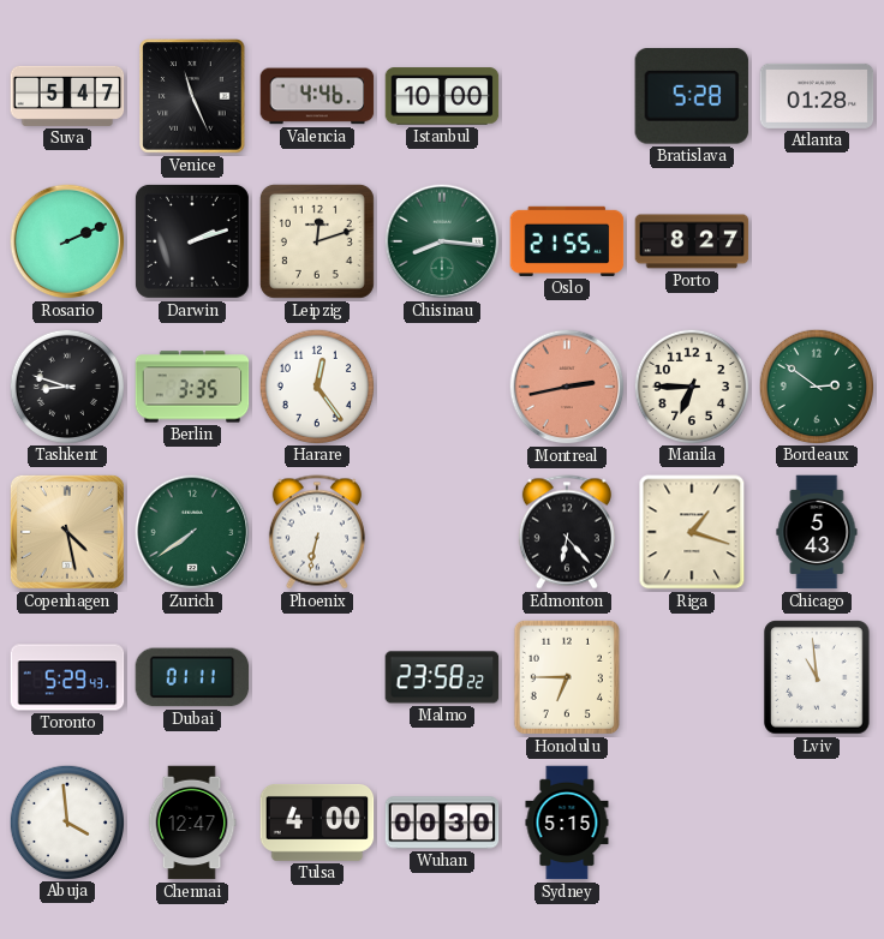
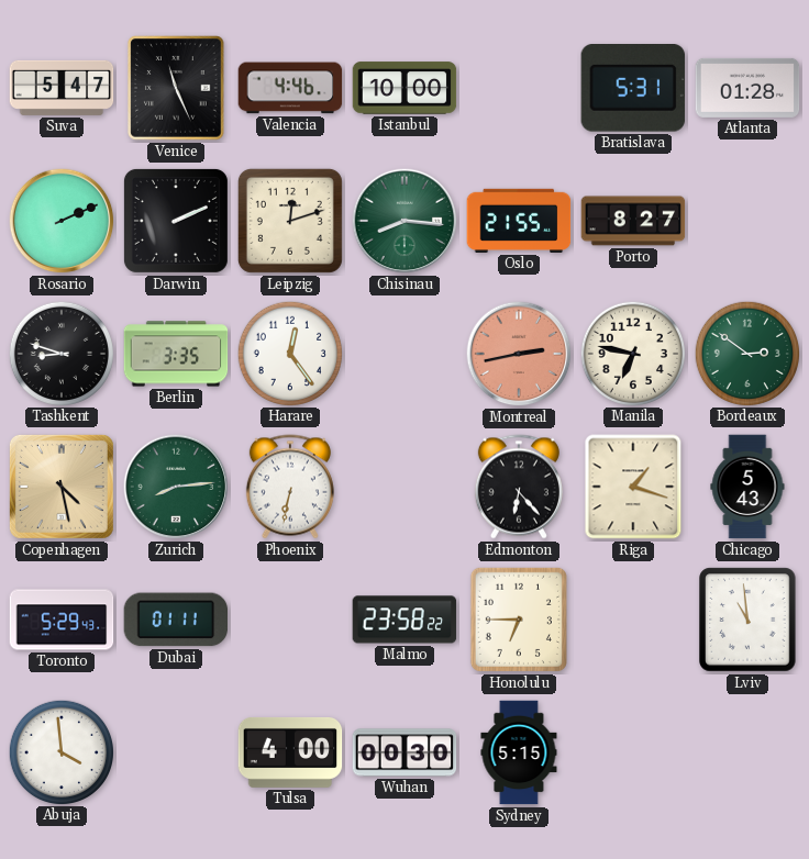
Bratislava: 5:28 -> 5:31
Darwin: 2:12 -> 2:11
Manila: 6:45 -> 6:47
Zurich: 7:39 -> 8:14
Chennai: 12:47 -> none
